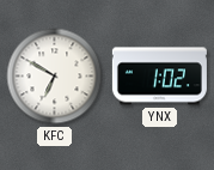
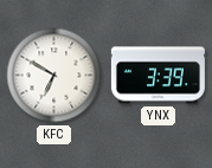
YNX: 1:02 -> 3:39
